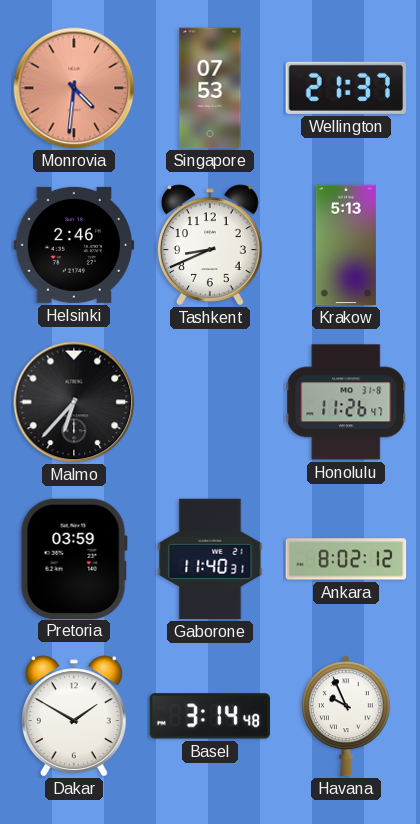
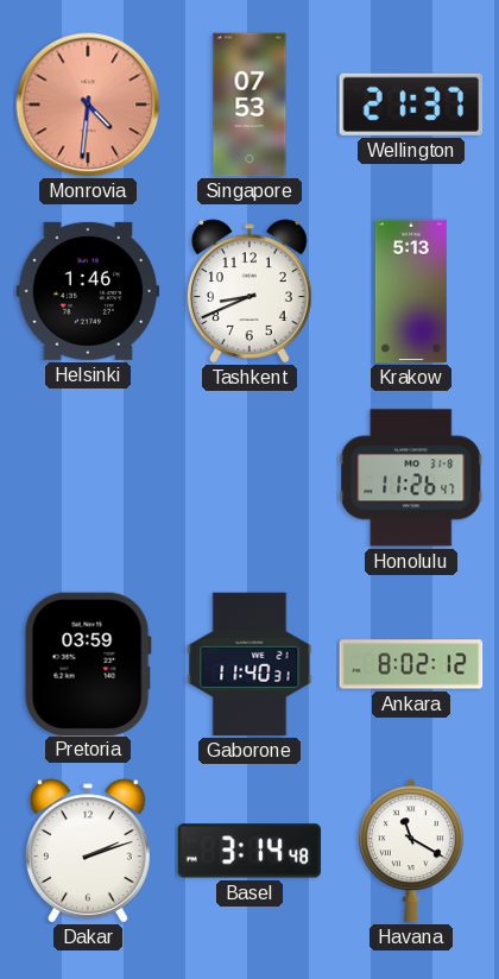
Helsinki: 2:46 -> 1:46
Malmo: 6:37 -> none
Dakar: 1:50 -> 2:12
Havana: 9:56 -> 11:20
